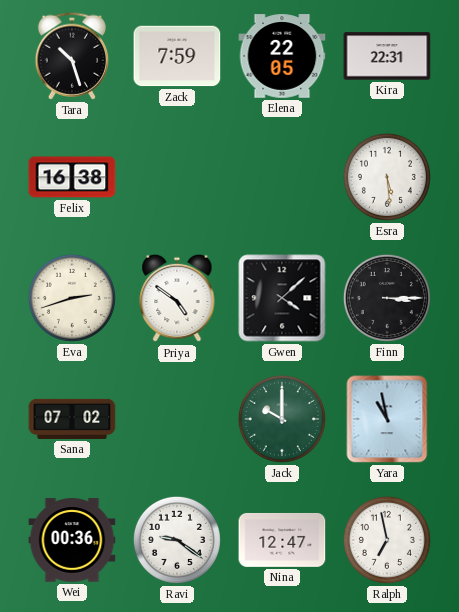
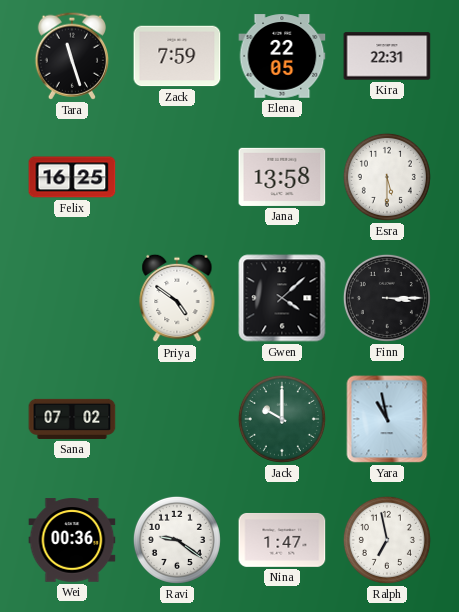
Tara: 10:27 -> 11:27
Felix: 16:38 -> 16:25
Jana: none -> 13:58
Esra: 5:29 -> 5:30
Eva: 2:42 -> none
Nina: 12:47 -> 1:47
